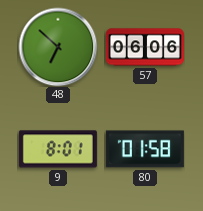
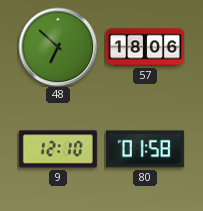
57: 06:06 -> 18:06
9: 8:01 -> 12:10
